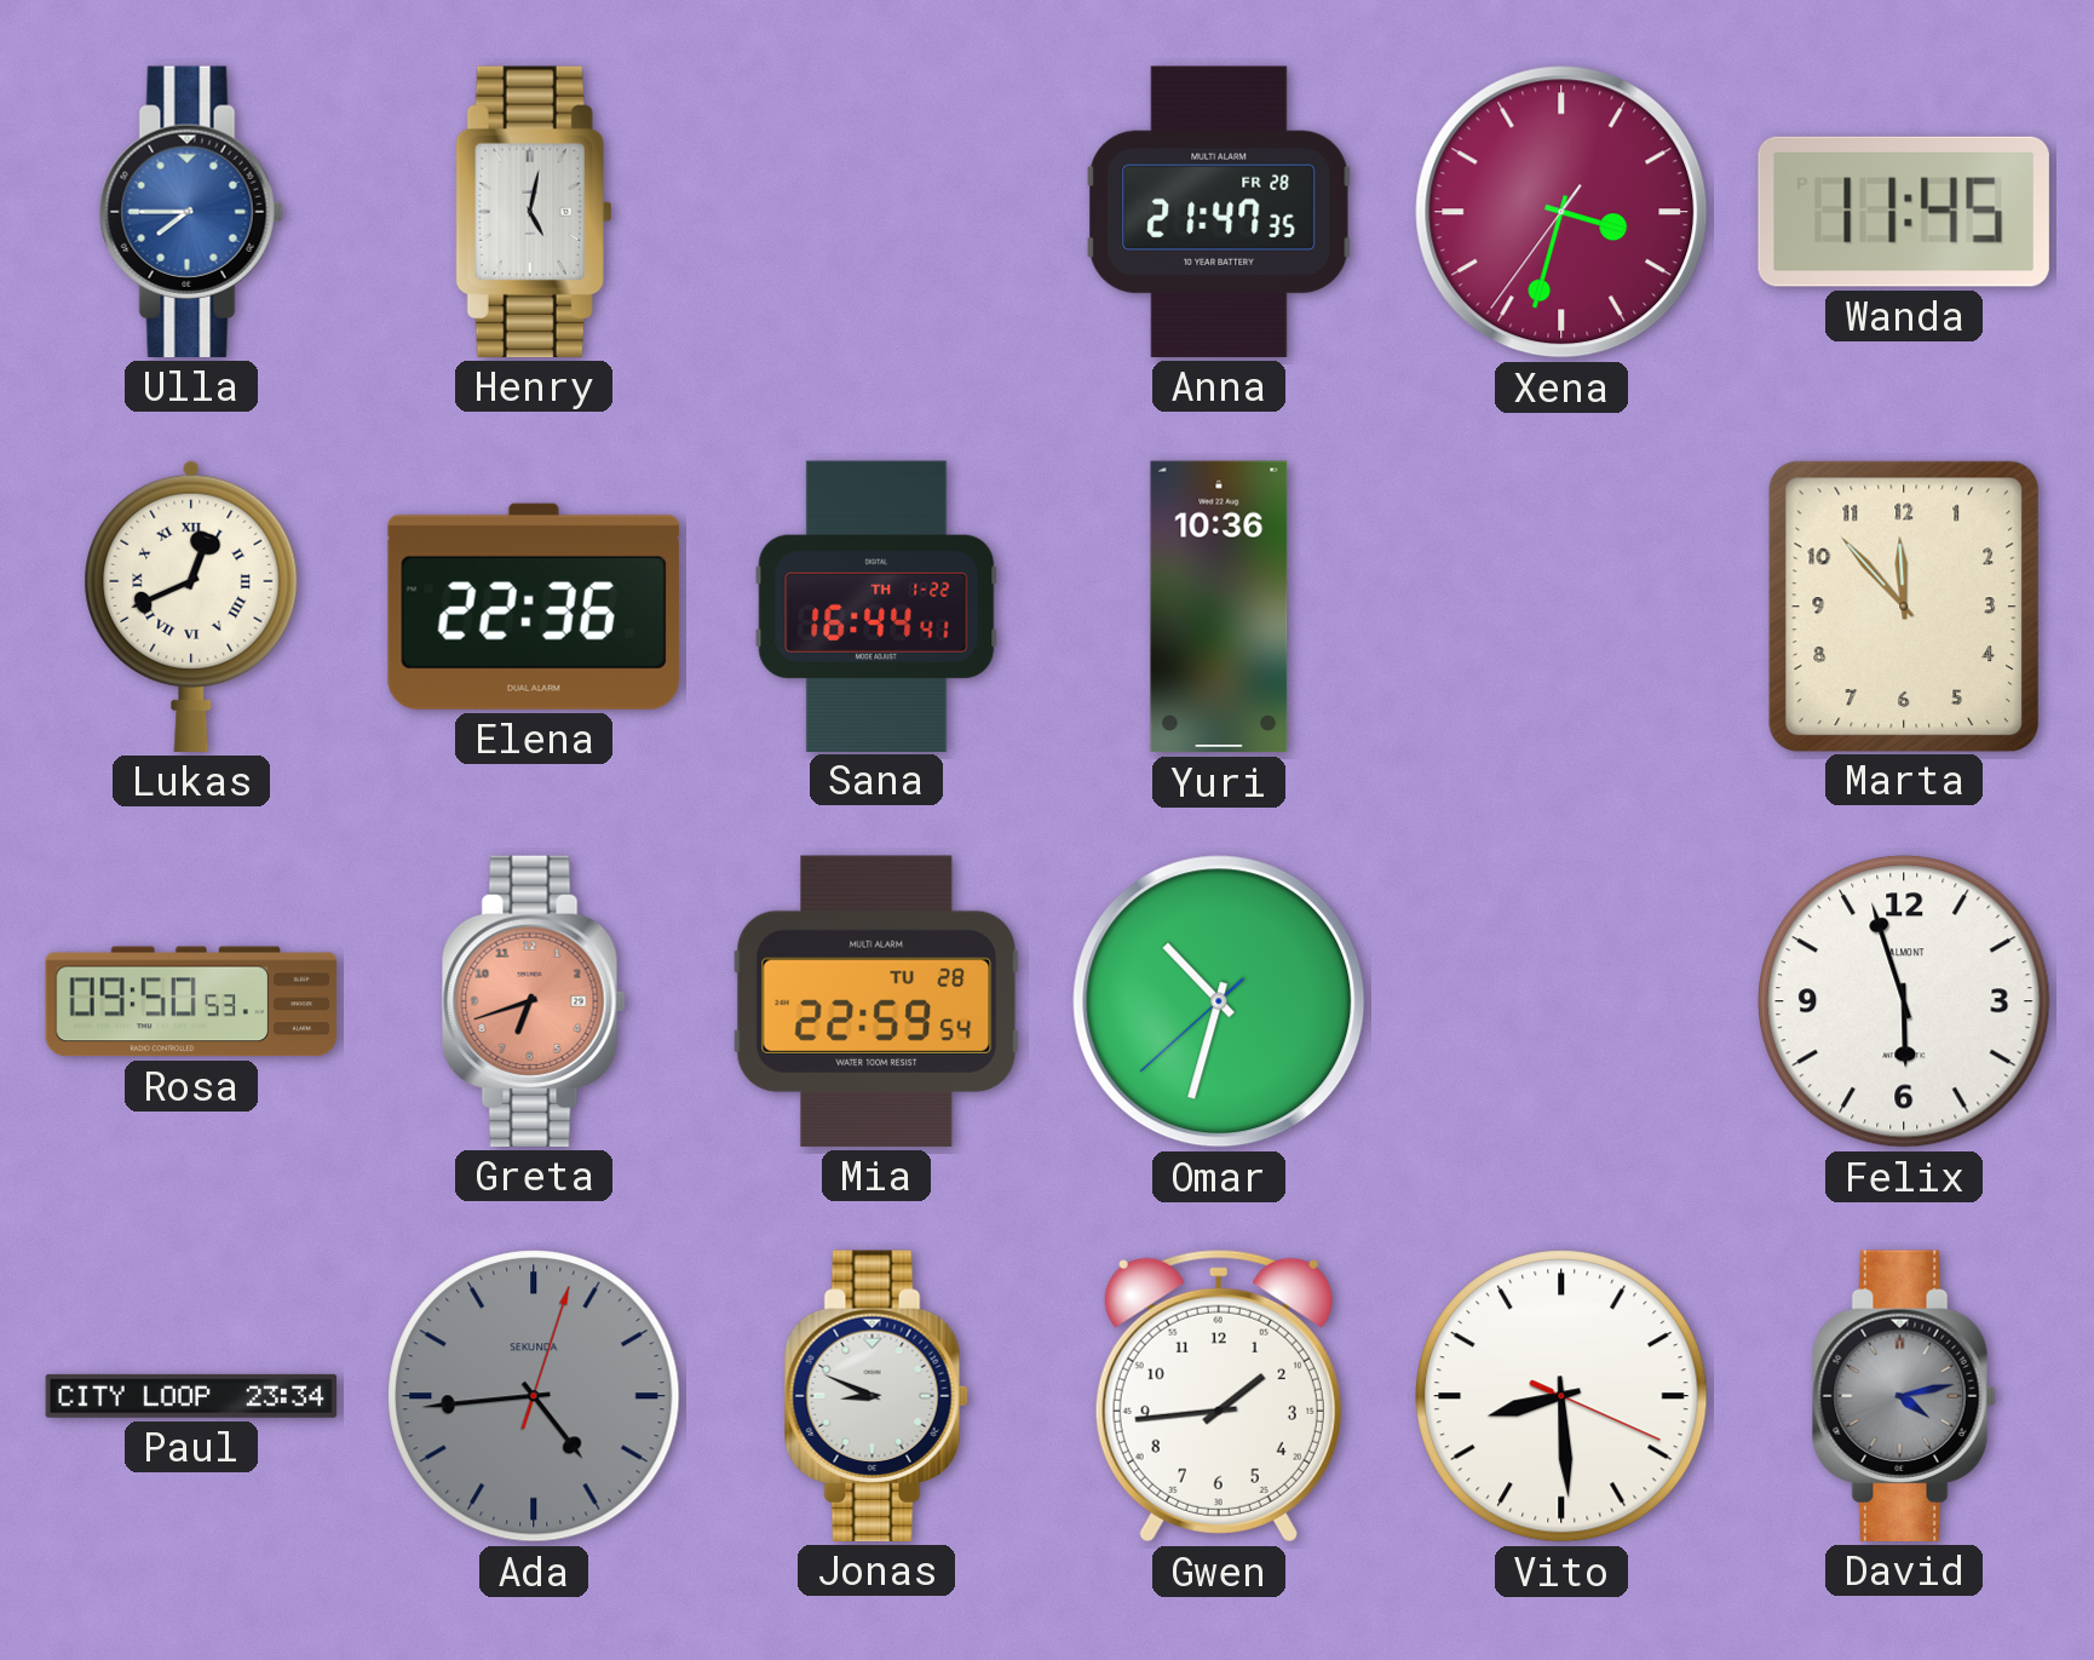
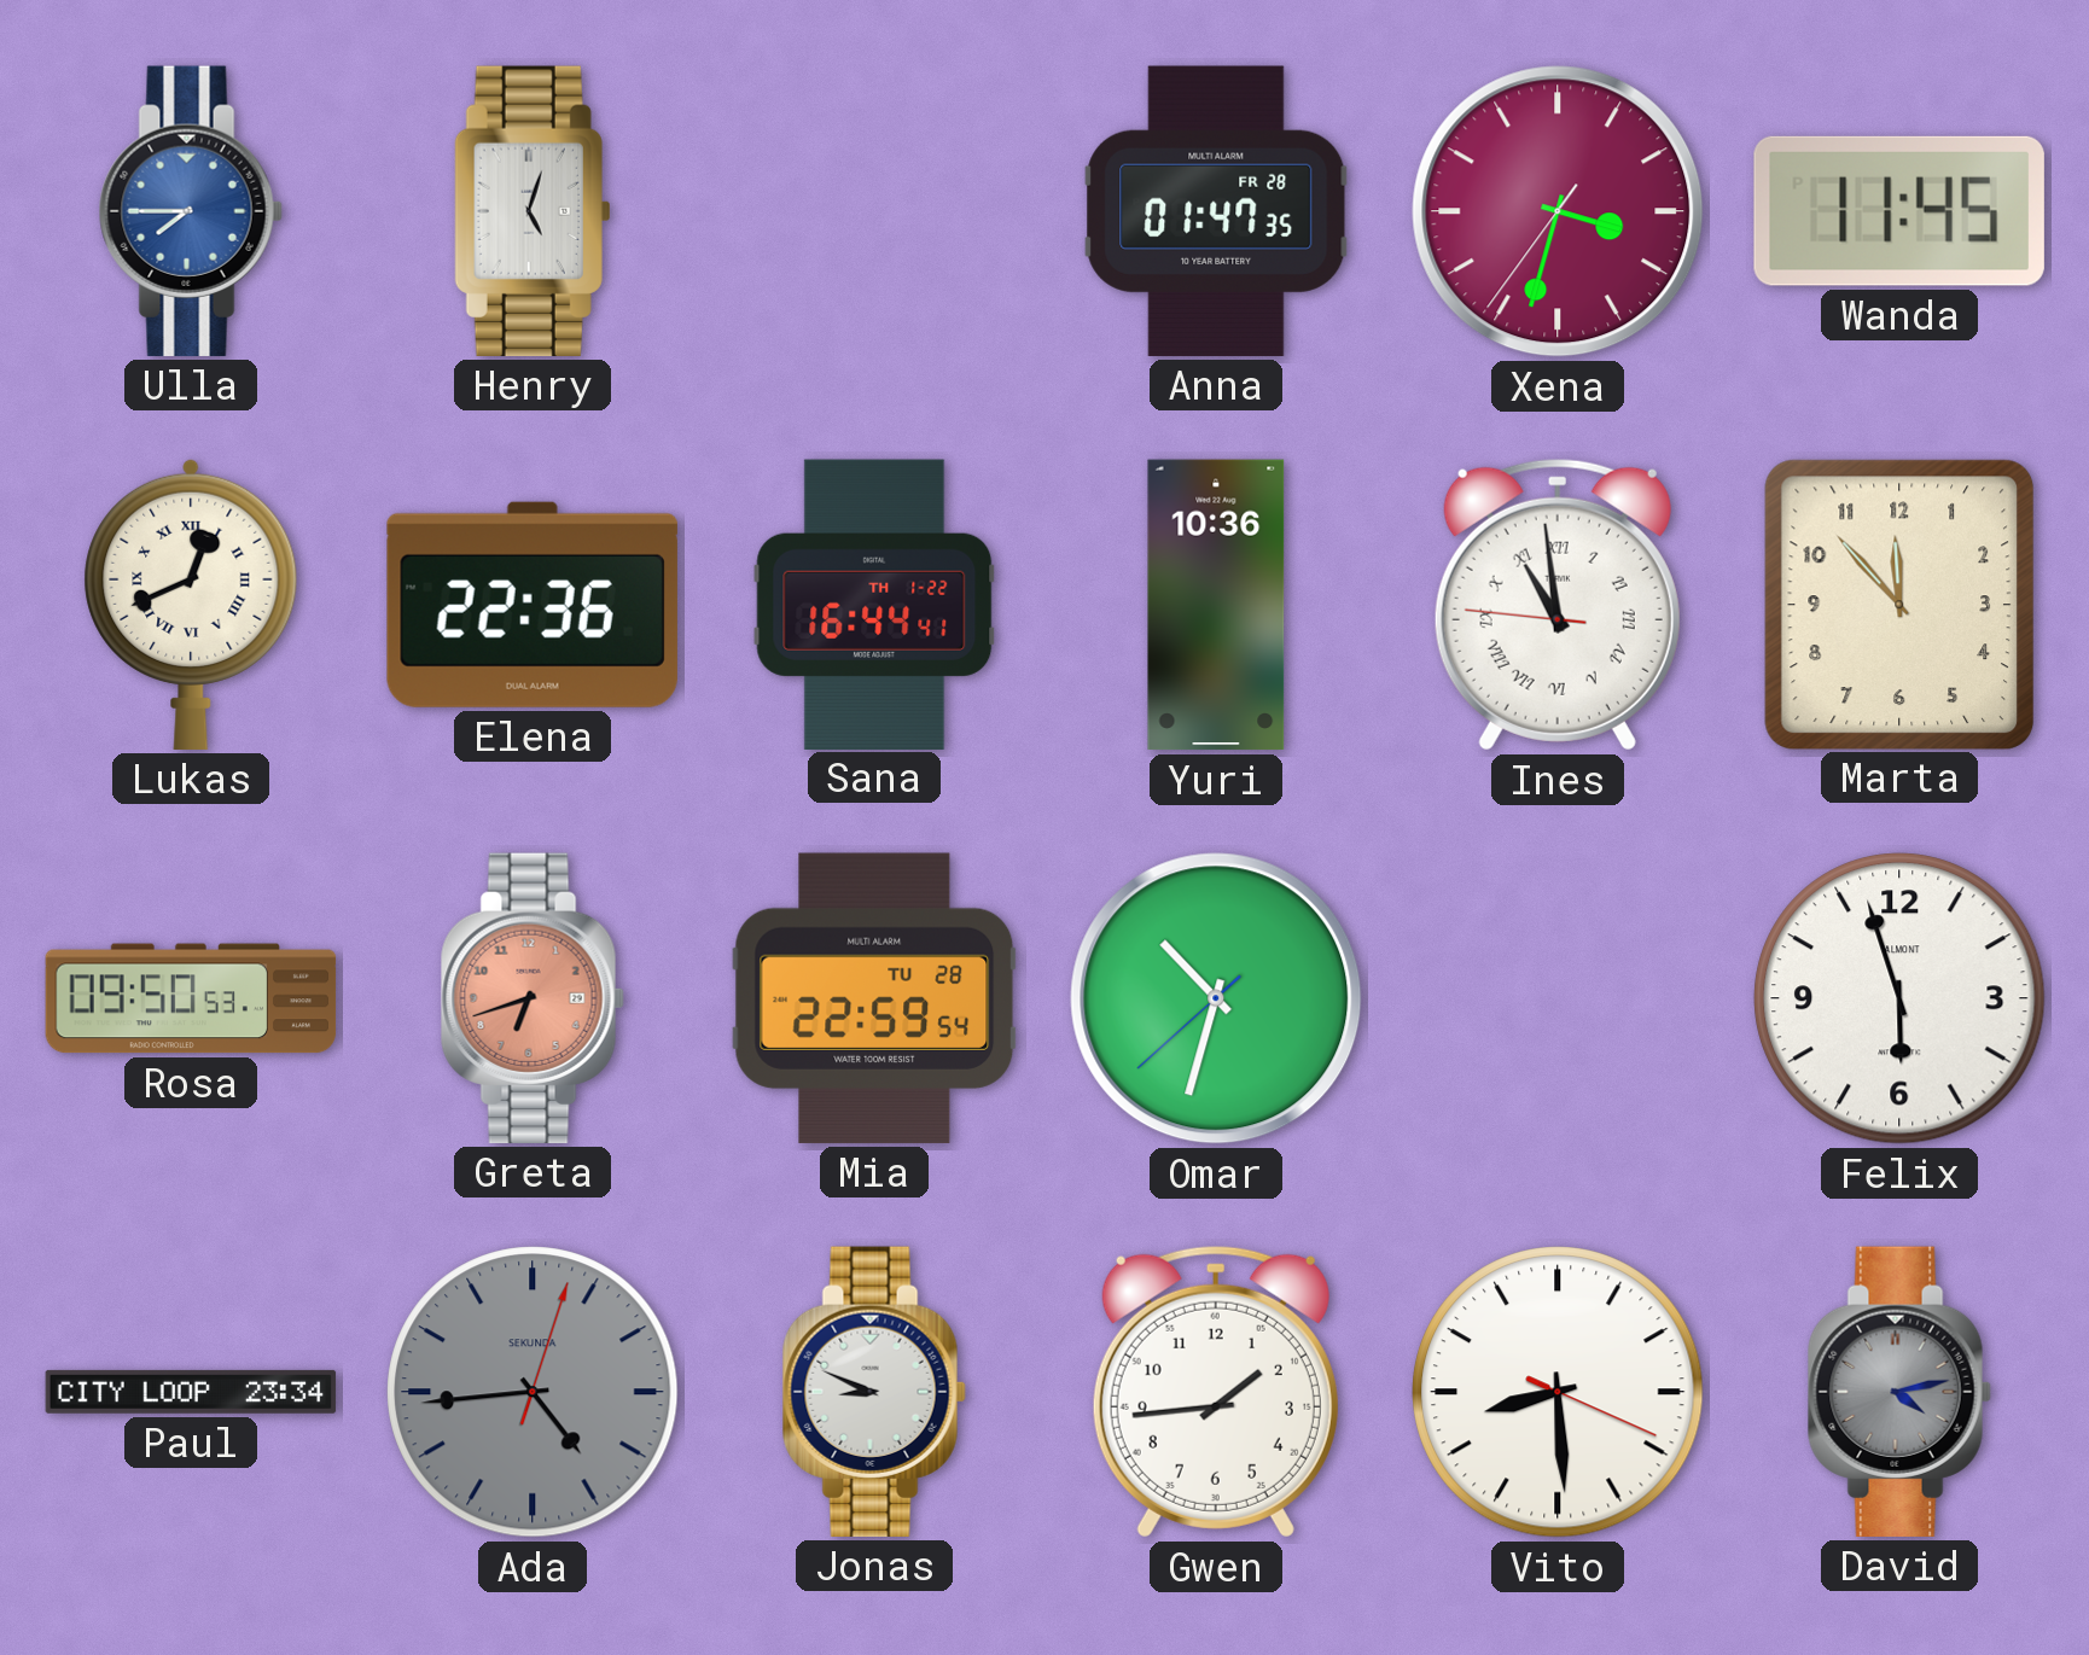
Henry: 5:02 -> 5:03
Anna: 21:47 -> 01:47
Ines: none -> 10:58
